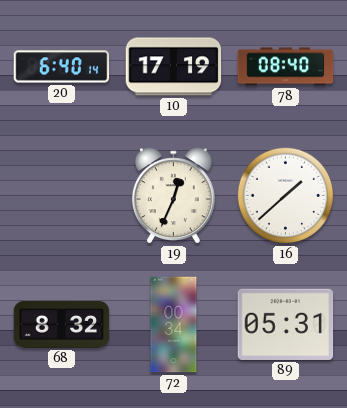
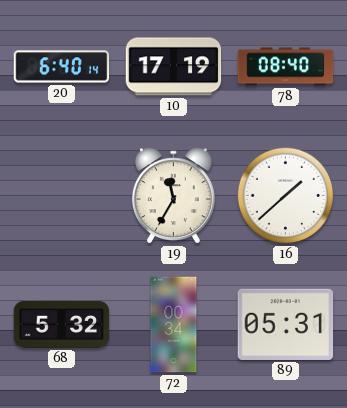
19: 12:34 -> 11:35
68: 8:32 -> 5:32
